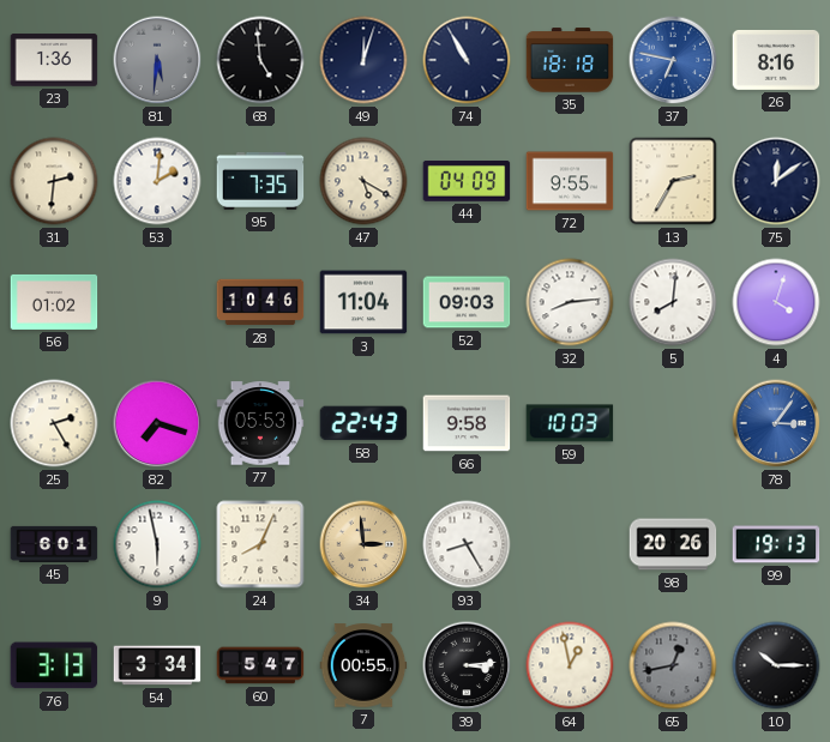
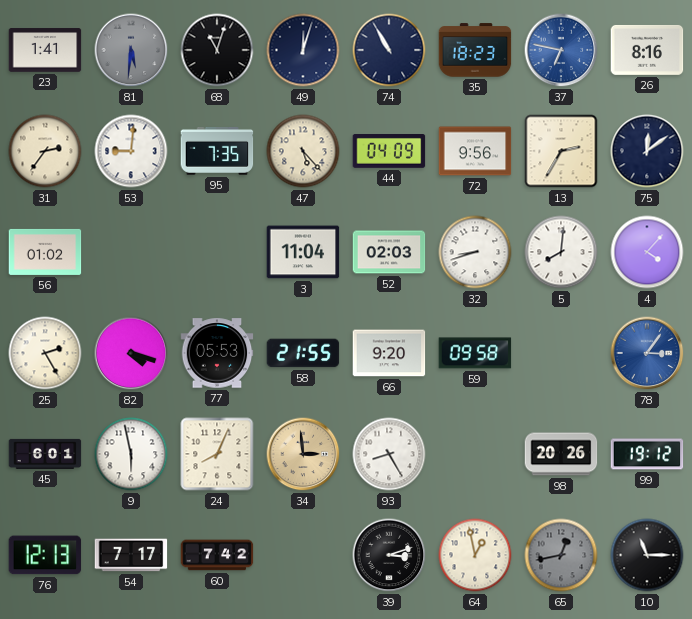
23: 1:36 -> 1:41
68: 4:59 -> 11:03
35: 18:18 -> 18:23
31: 2:31 -> 2:36
53: 2:01 -> 9:01
47: 5:20 -> 5:23
72: 9:55 -> 9:56
28: 10:46 -> none
52: 09:03 -> 02:03
32: 8:14 -> 8:42
4: 4:03 -> 4:07
82: 7:18 -> 4:18
58: 22:43 -> 21:55
66: 9:58 -> 9:20
59: 10:03 -> 09:58
99: 19:13 -> 19:12
76: 3:13 -> 12:13
54: 3:34 -> 7:17
60: 5:47 -> 7:42
7: 00:55 -> none
39: 3:14 -> 3:12
10: 10:15 -> 11:15
